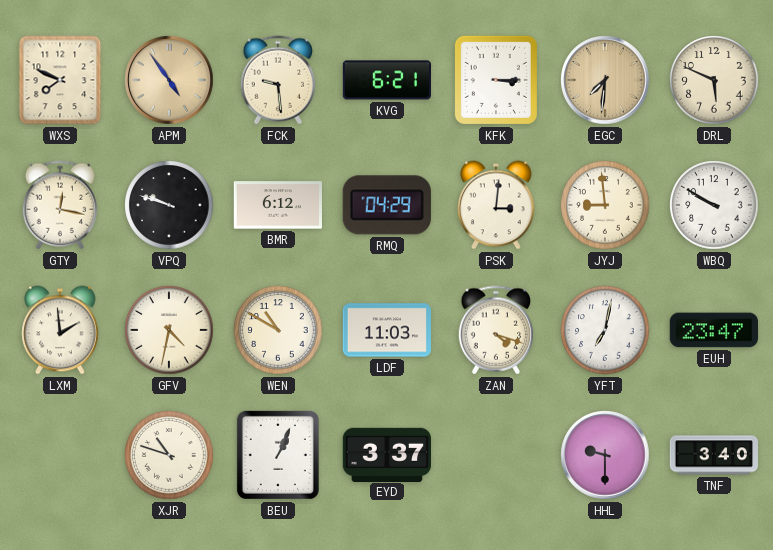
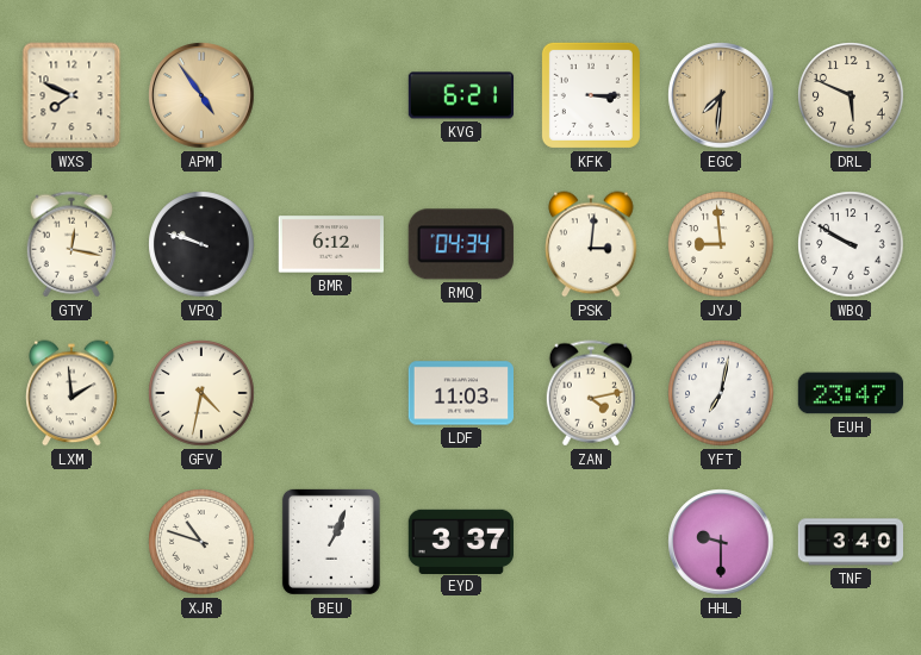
FCK: 9:29 -> none
RMQ: 04:29 -> 04:34
WEN: 10:50 -> none
ZAN: 4:18 -> 4:13
